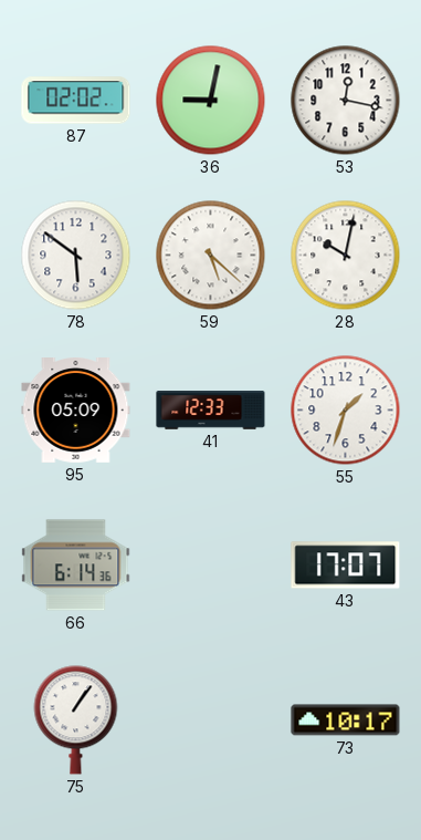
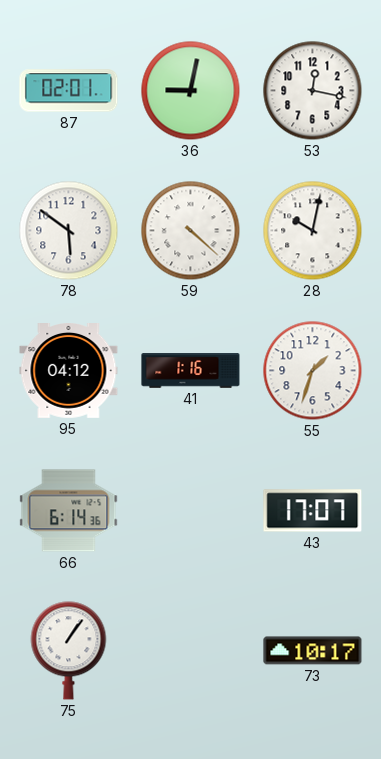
87: 02:02 -> 02:01
59: 5:22 -> 4:22
95: 05:09 -> 04:12
41: 12:33 -> 1:16
